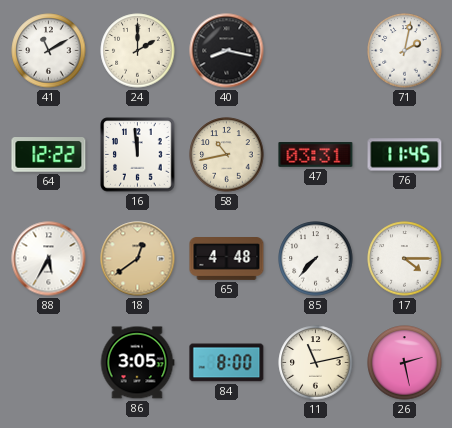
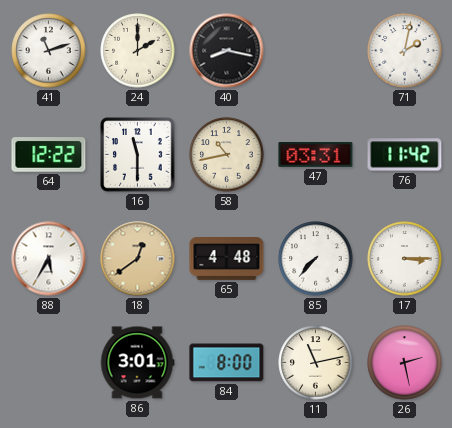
41: 11:10 -> 11:12
16: 11:59 -> 11:30
76: 11:45 -> 11:42
17: 4:15 -> 3:15
86: 3:05 -> 3:01
